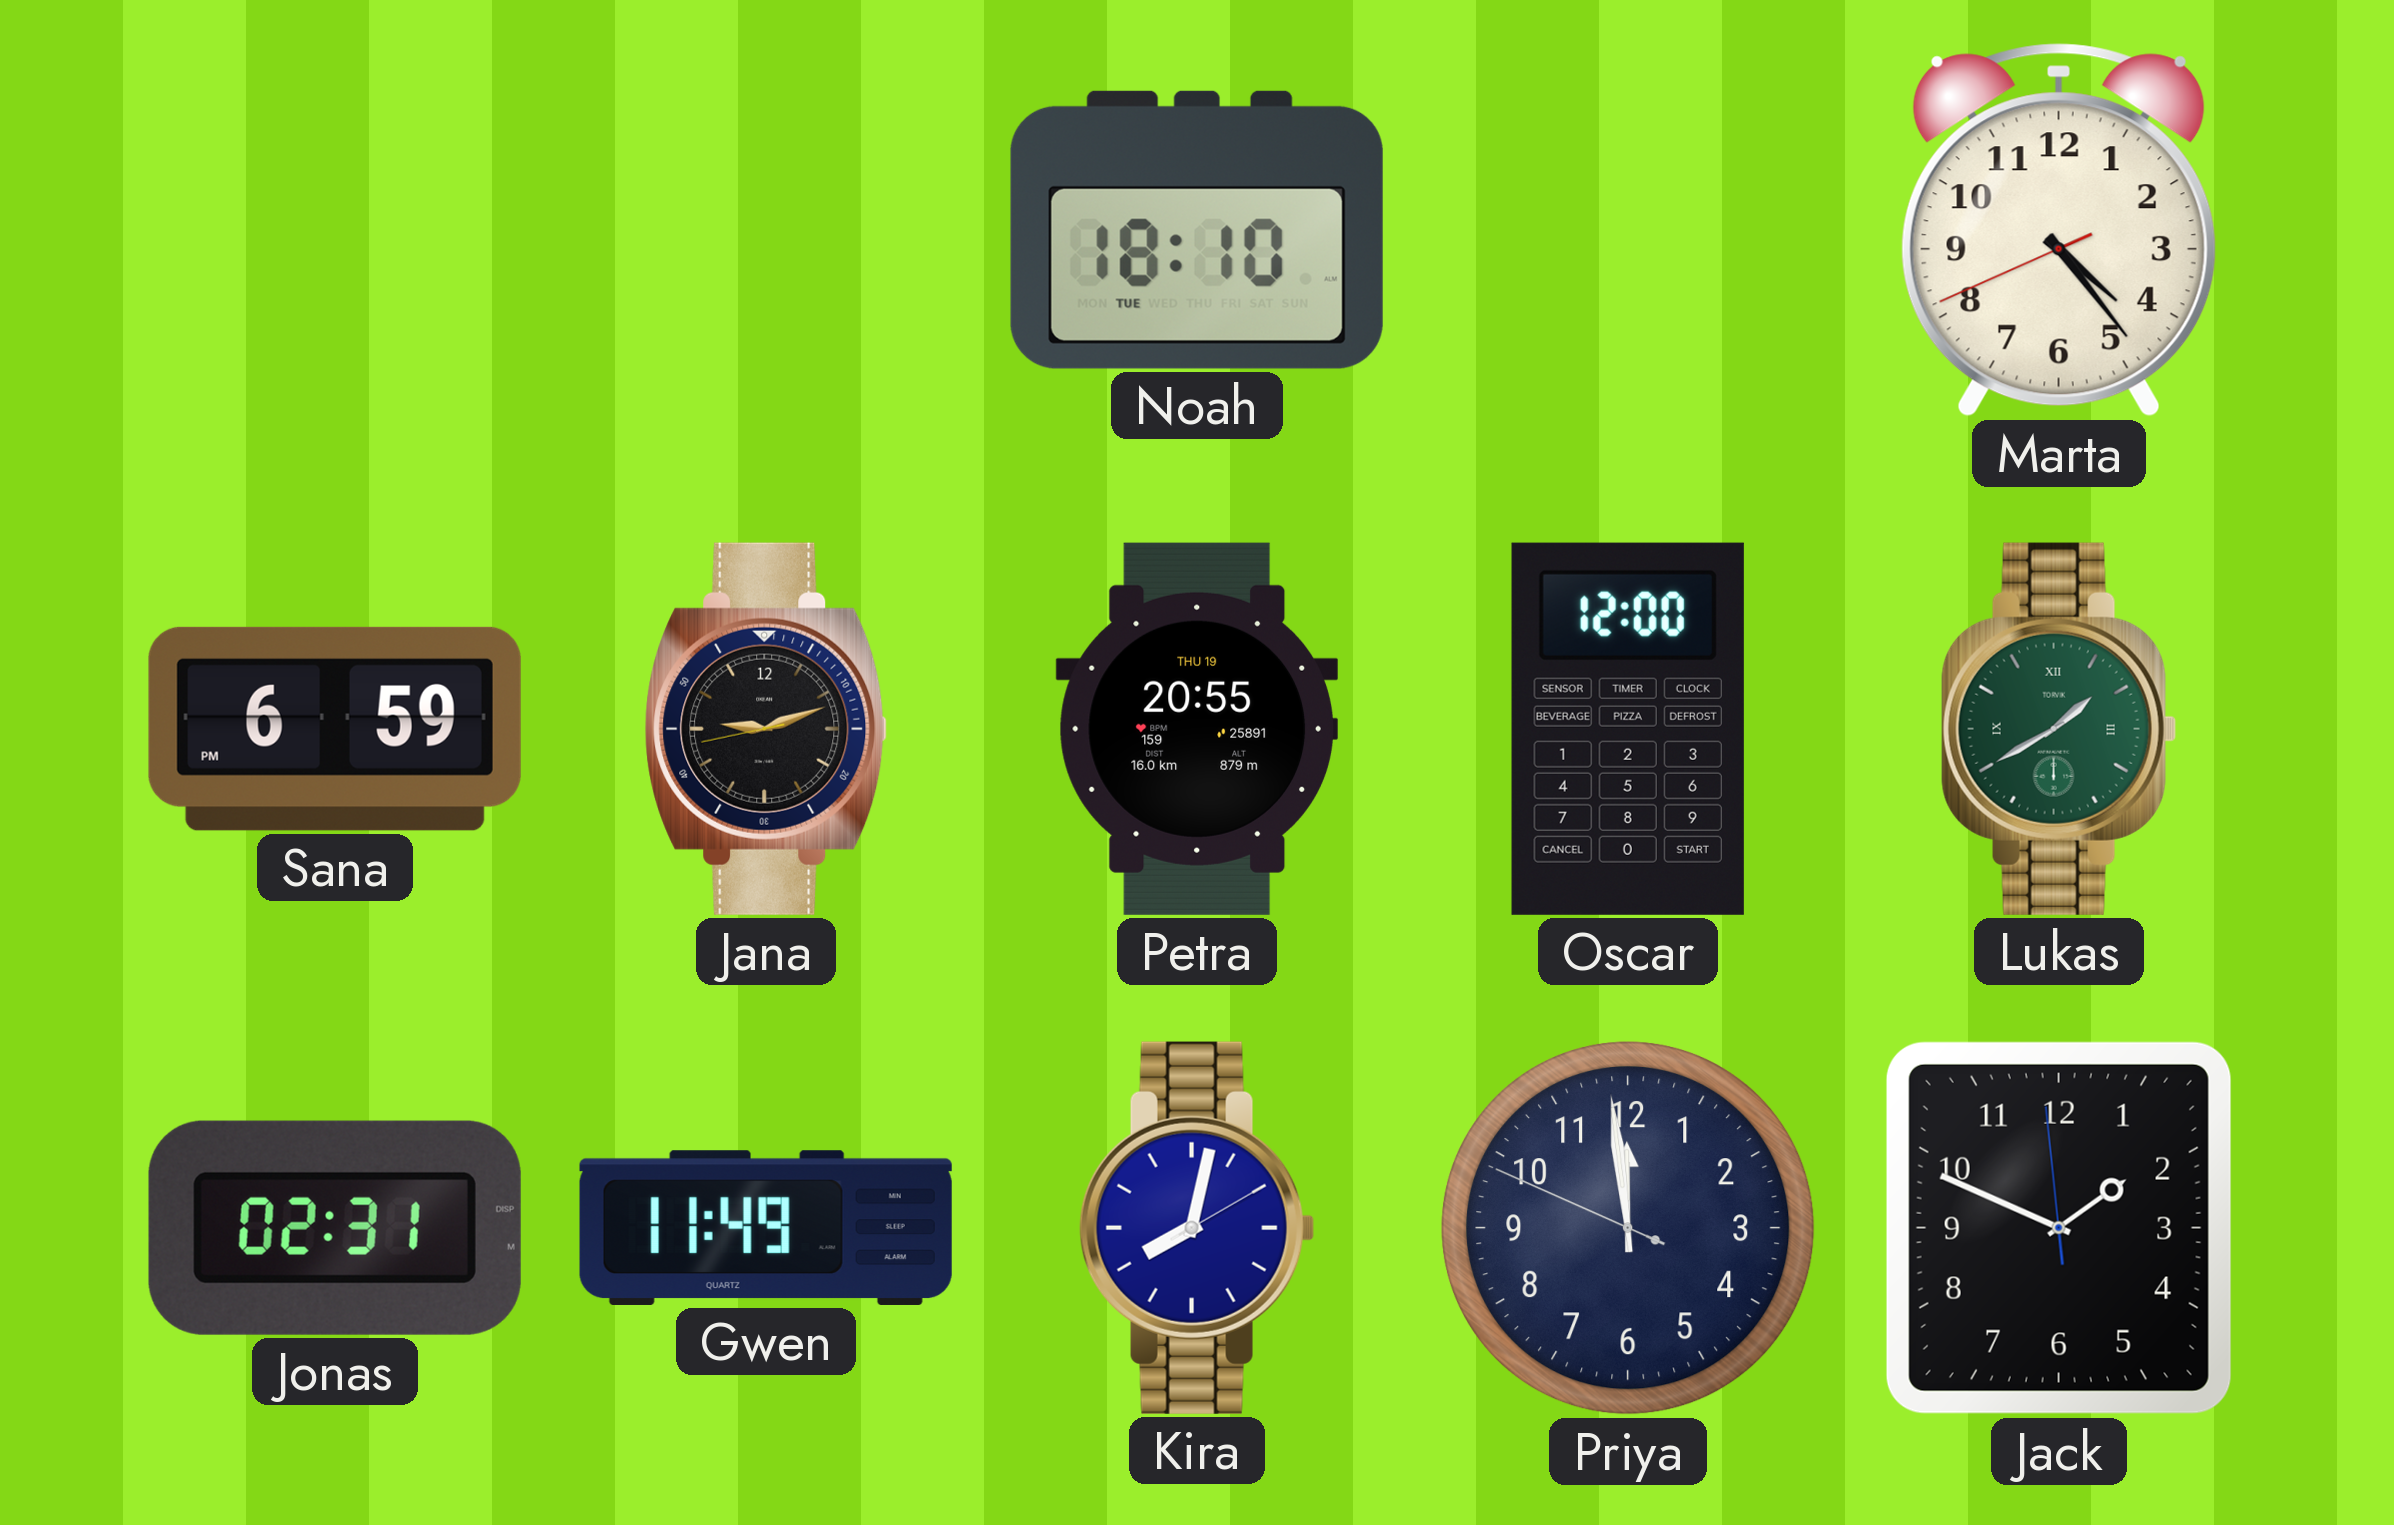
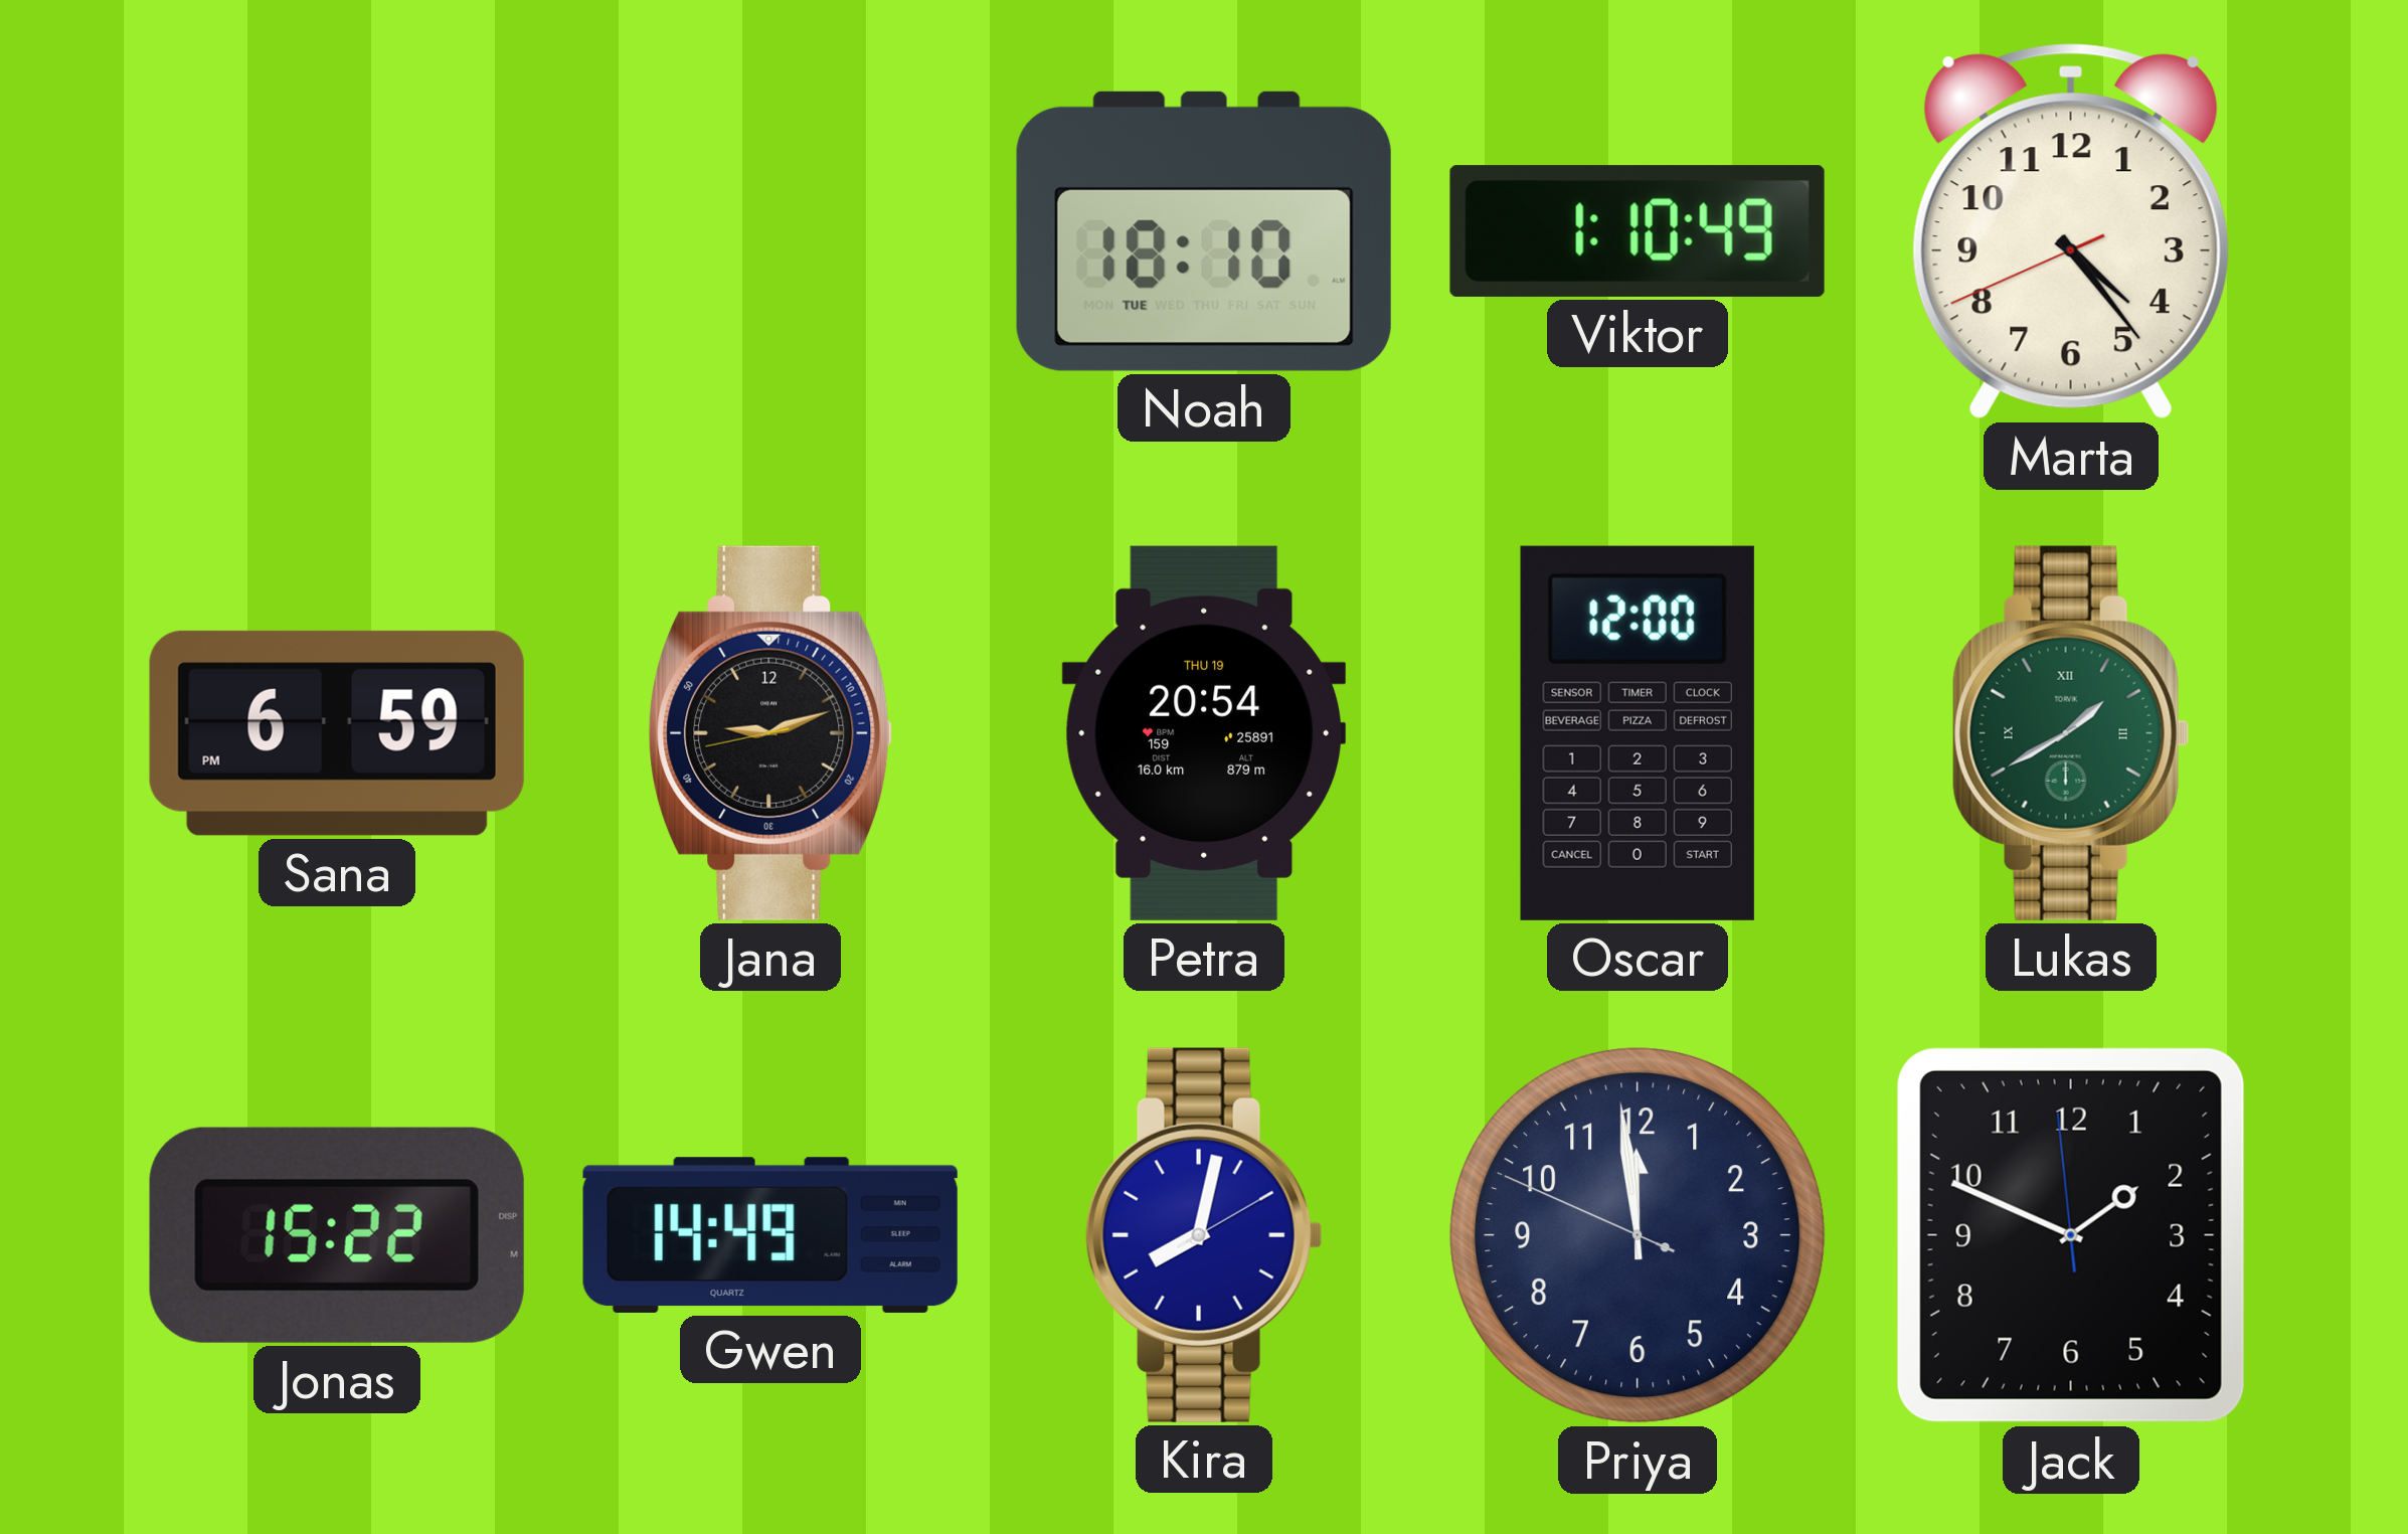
Viktor: none -> 1:10
Petra: 20:55 -> 20:54
Jonas: 02:31 -> 15:22
Gwen: 11:49 -> 14:49
